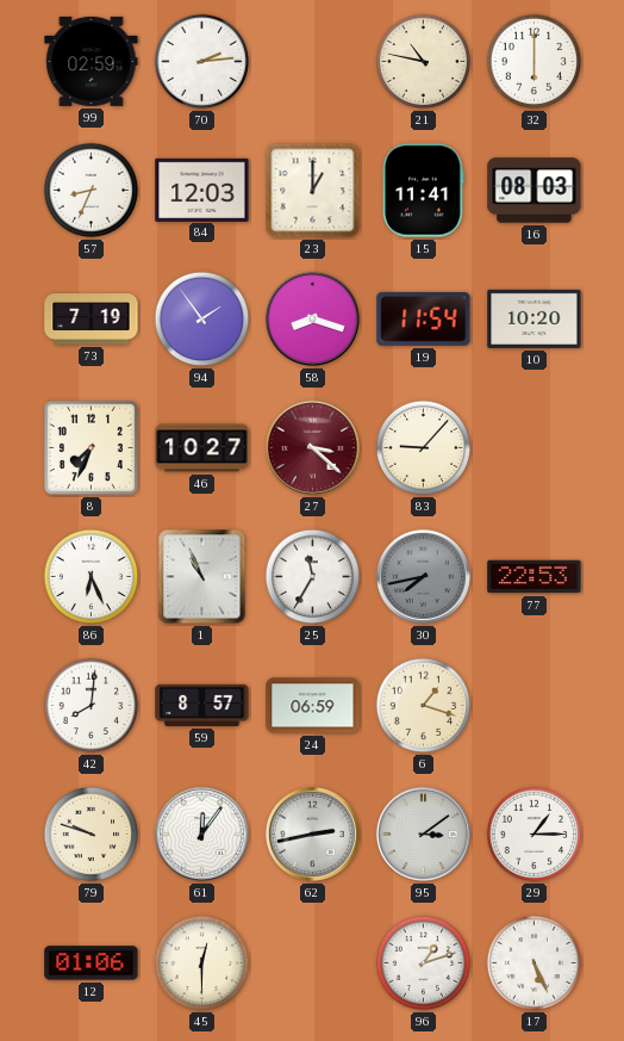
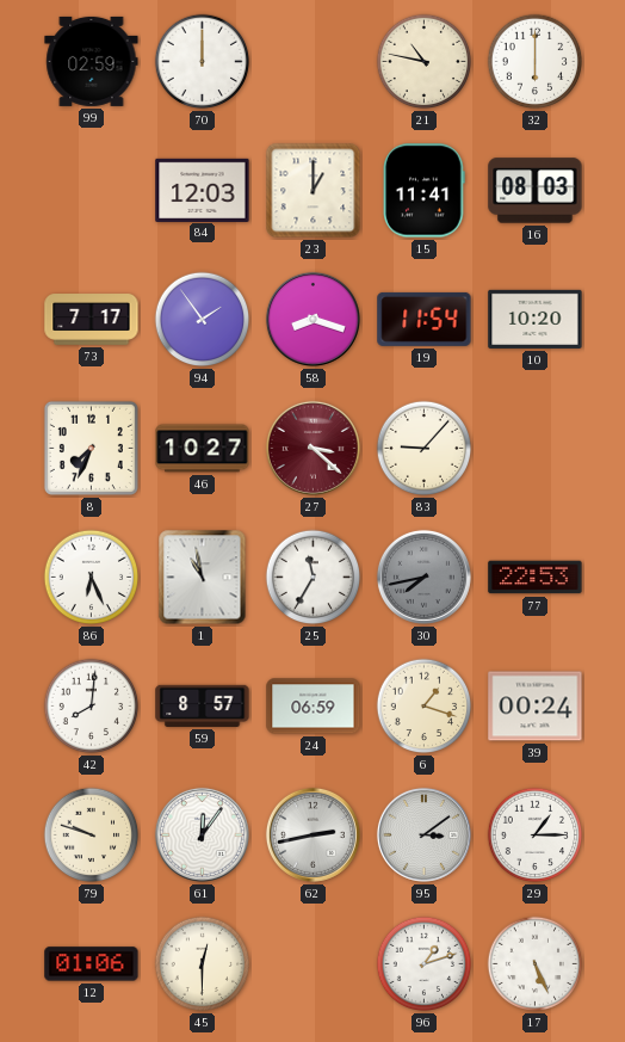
70: 2:14 -> 12:00
57: 8:34 -> none
73: 7:19 -> 7:17
1: 10:56 -> 10:58
39: none -> 00:24
